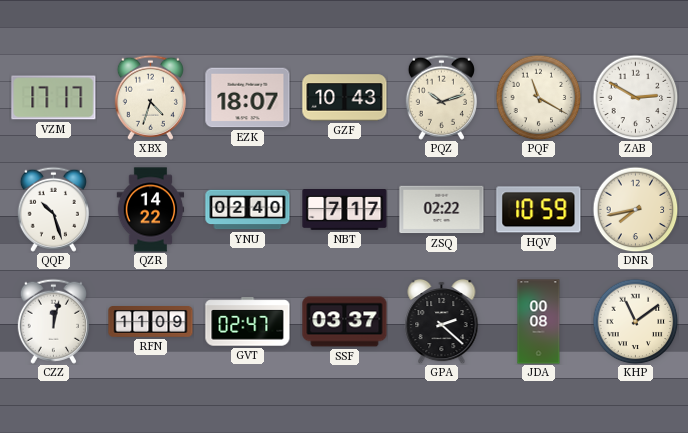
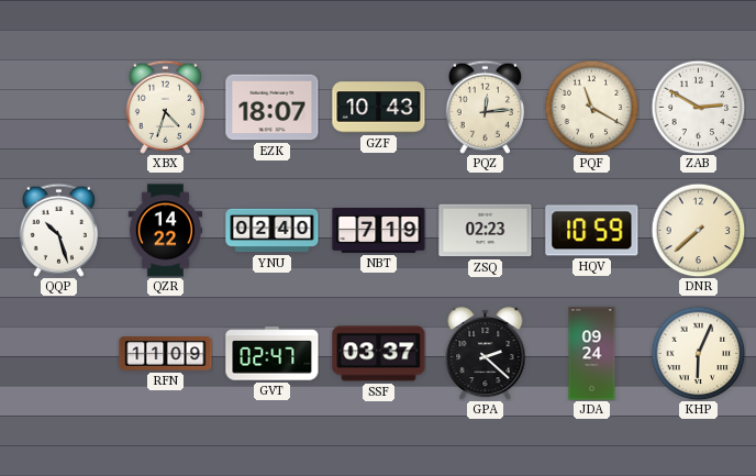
VZM: 17:17 -> none
PQZ: 10:12 -> 12:14
NBT: 7:17 -> 7:19
ZSQ: 02:22 -> 02:23
DNR: 7:43 -> 7:38
CZZ: 12:02 -> none
JDA: 00:08 -> 09:24
KHP: 11:09 -> 6:04
